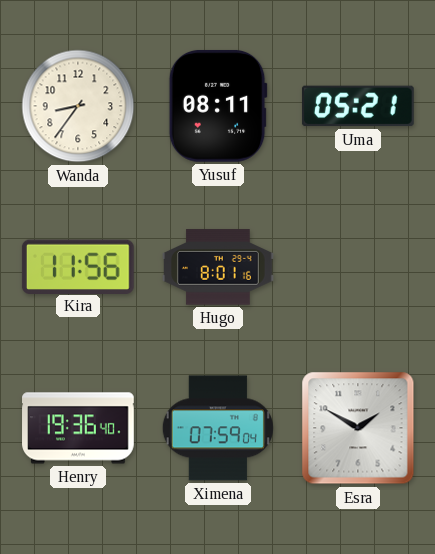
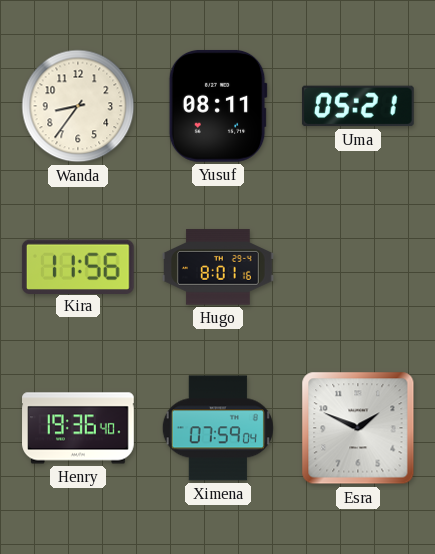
Esra: 1:50 -> 1:49
